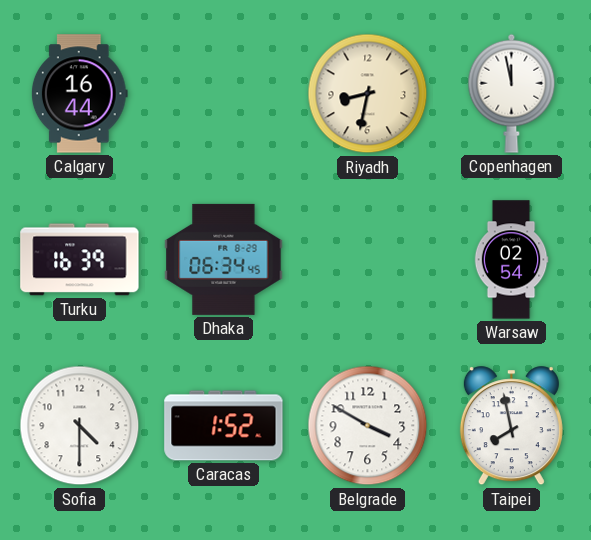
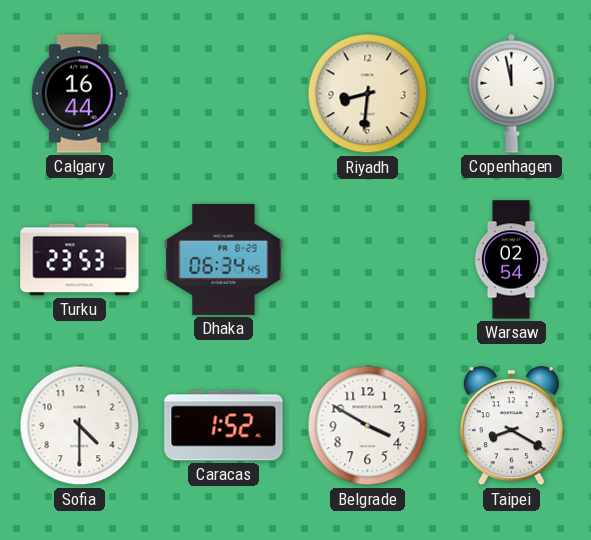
Riyadh: 8:32 -> 8:31
Turku: 16:39 -> 23:53
Taipei: 7:58 -> 8:20
